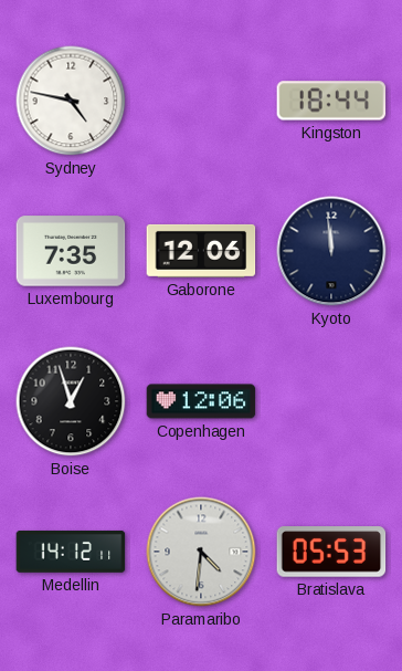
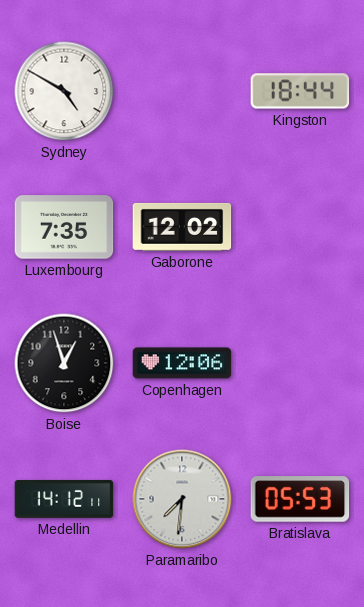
Sydney: 4:47 -> 4:50
Gaborone: 12:06 -> 12:02
Kyoto: 11:59 -> none
Paramaribo: 4:31 -> 7:31
